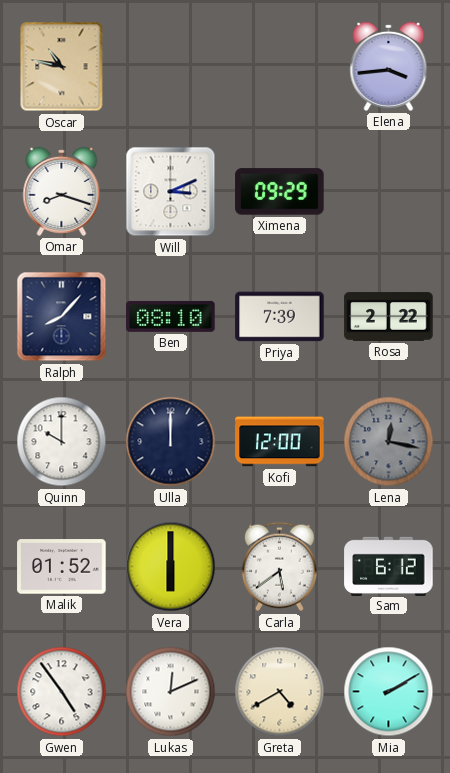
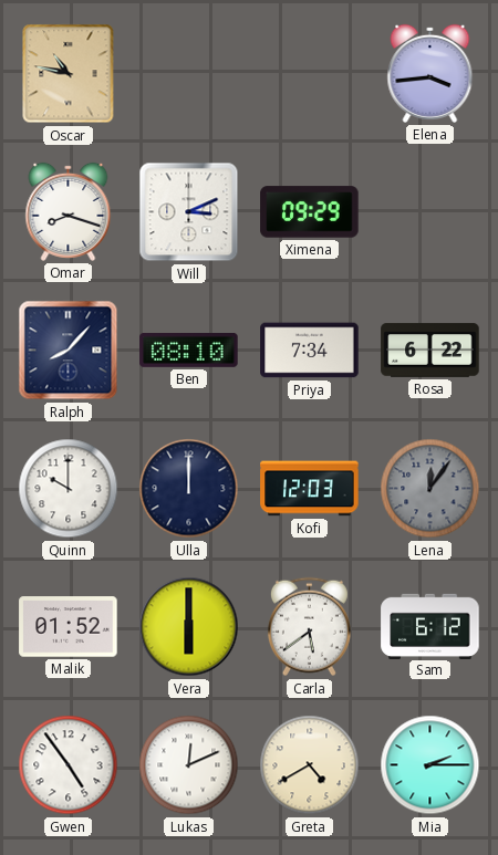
Priya: 7:39 -> 7:34
Rosa: 2:22 -> 6:22
Kofi: 12:00 -> 12:03
Lena: 12:17 -> 12:06
Mia: 2:10 -> 2:15
